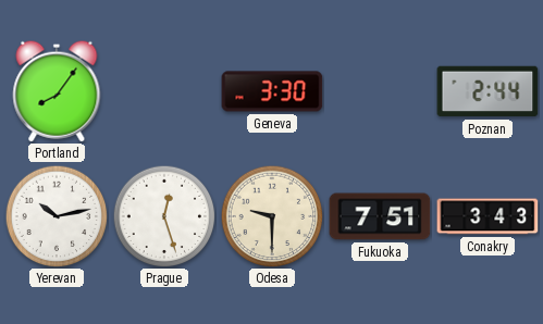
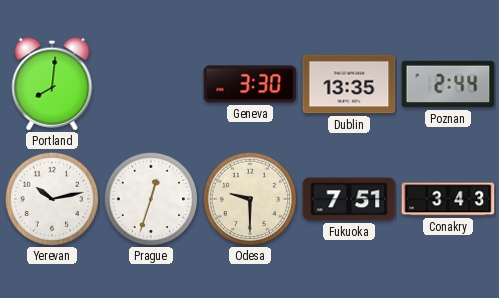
Portland: 8:06 -> 8:01
Dublin: none -> 13:35
Prague: 12:27 -> 12:33
